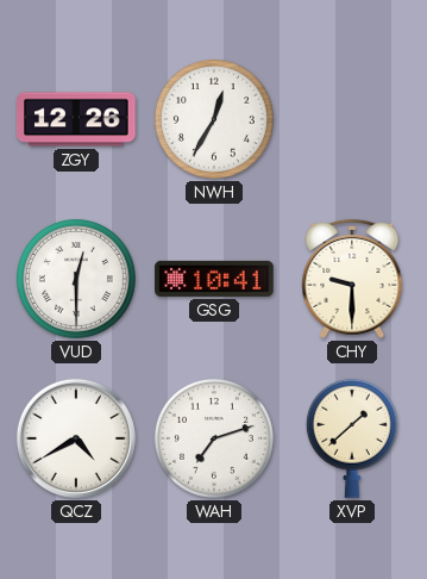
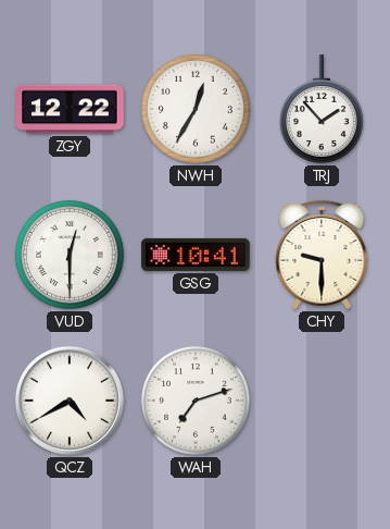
ZGY: 12:26 -> 12:22
TRJ: none -> 1:53
XVP: 1:38 -> none
